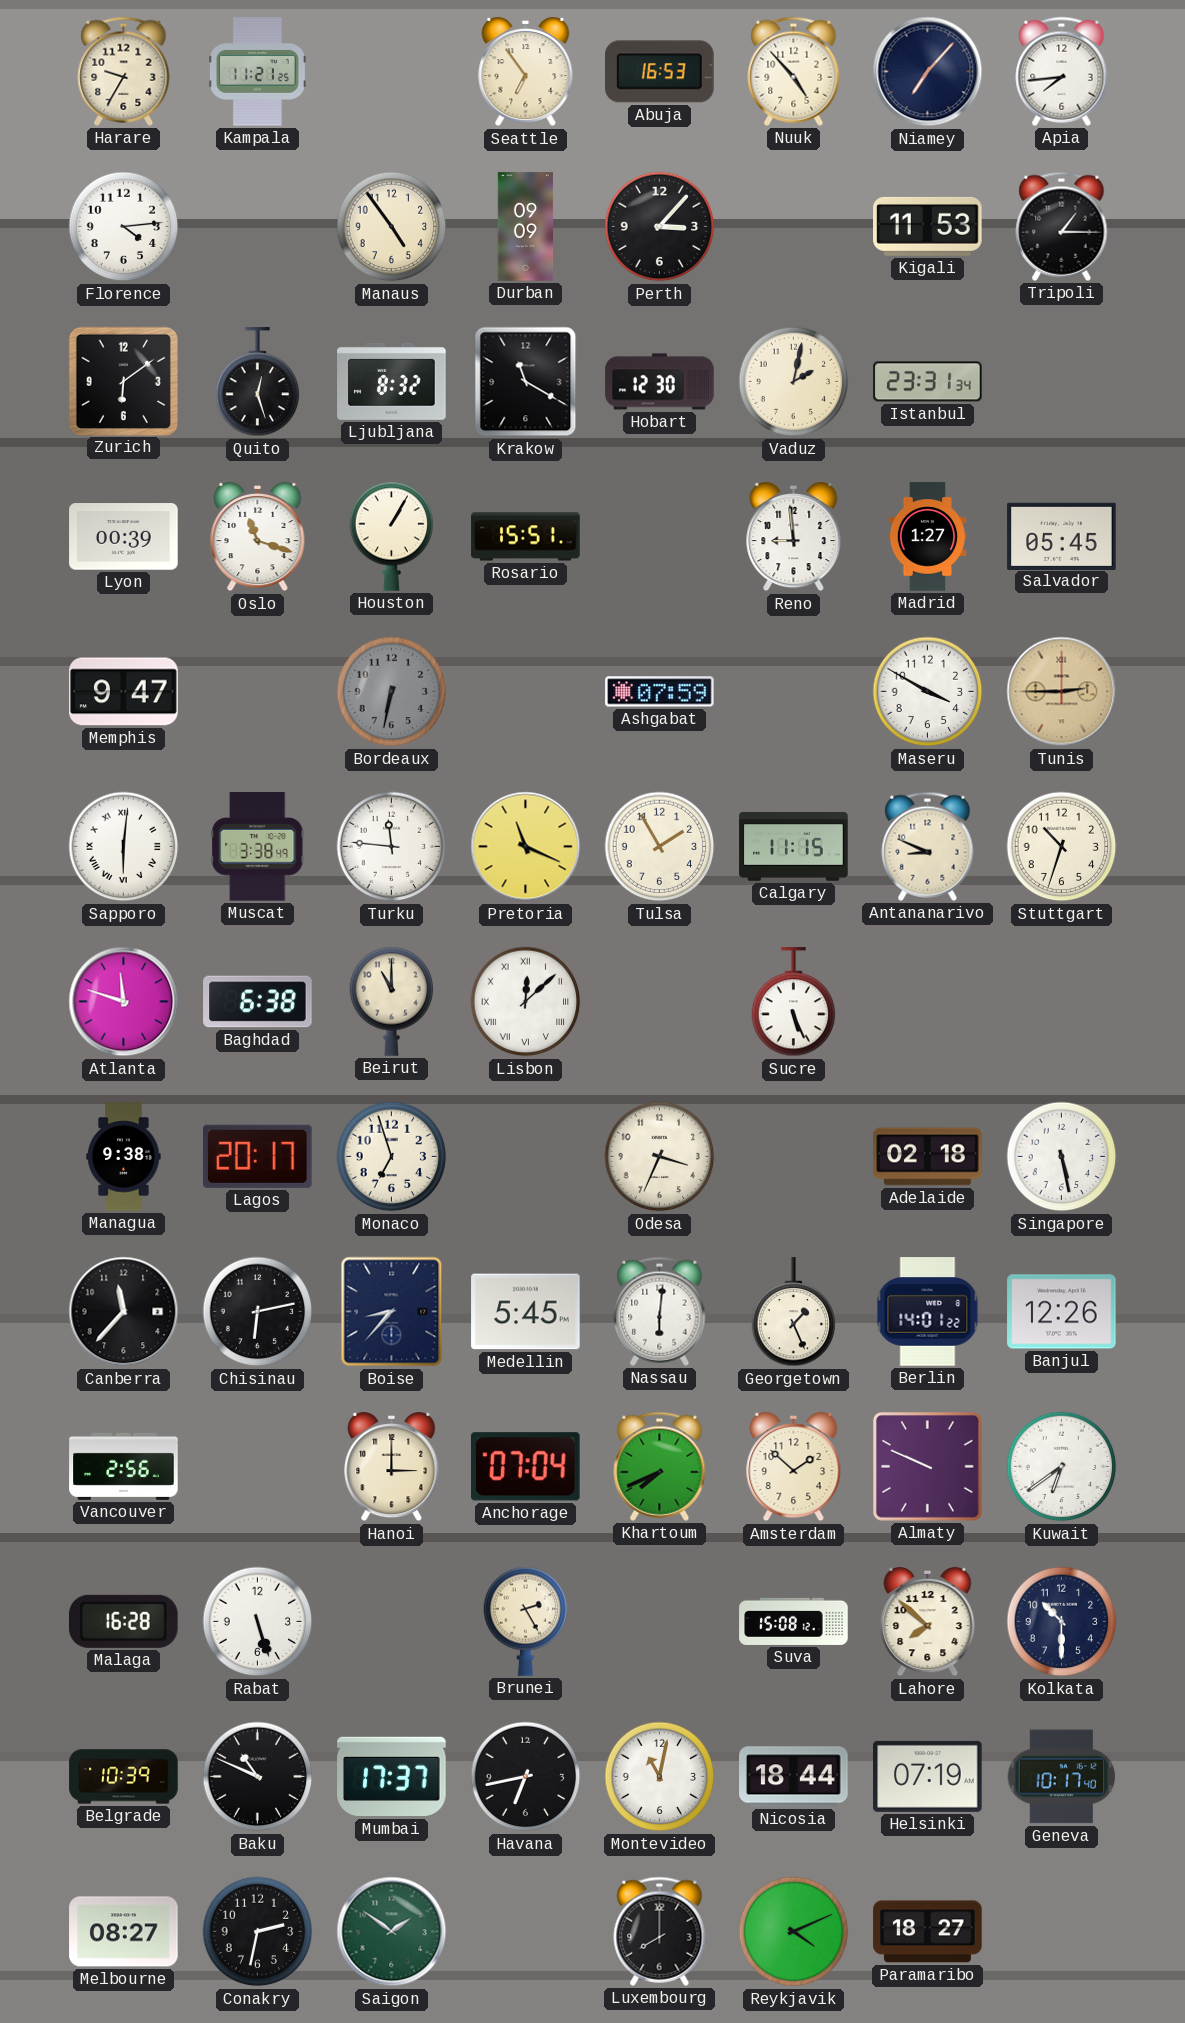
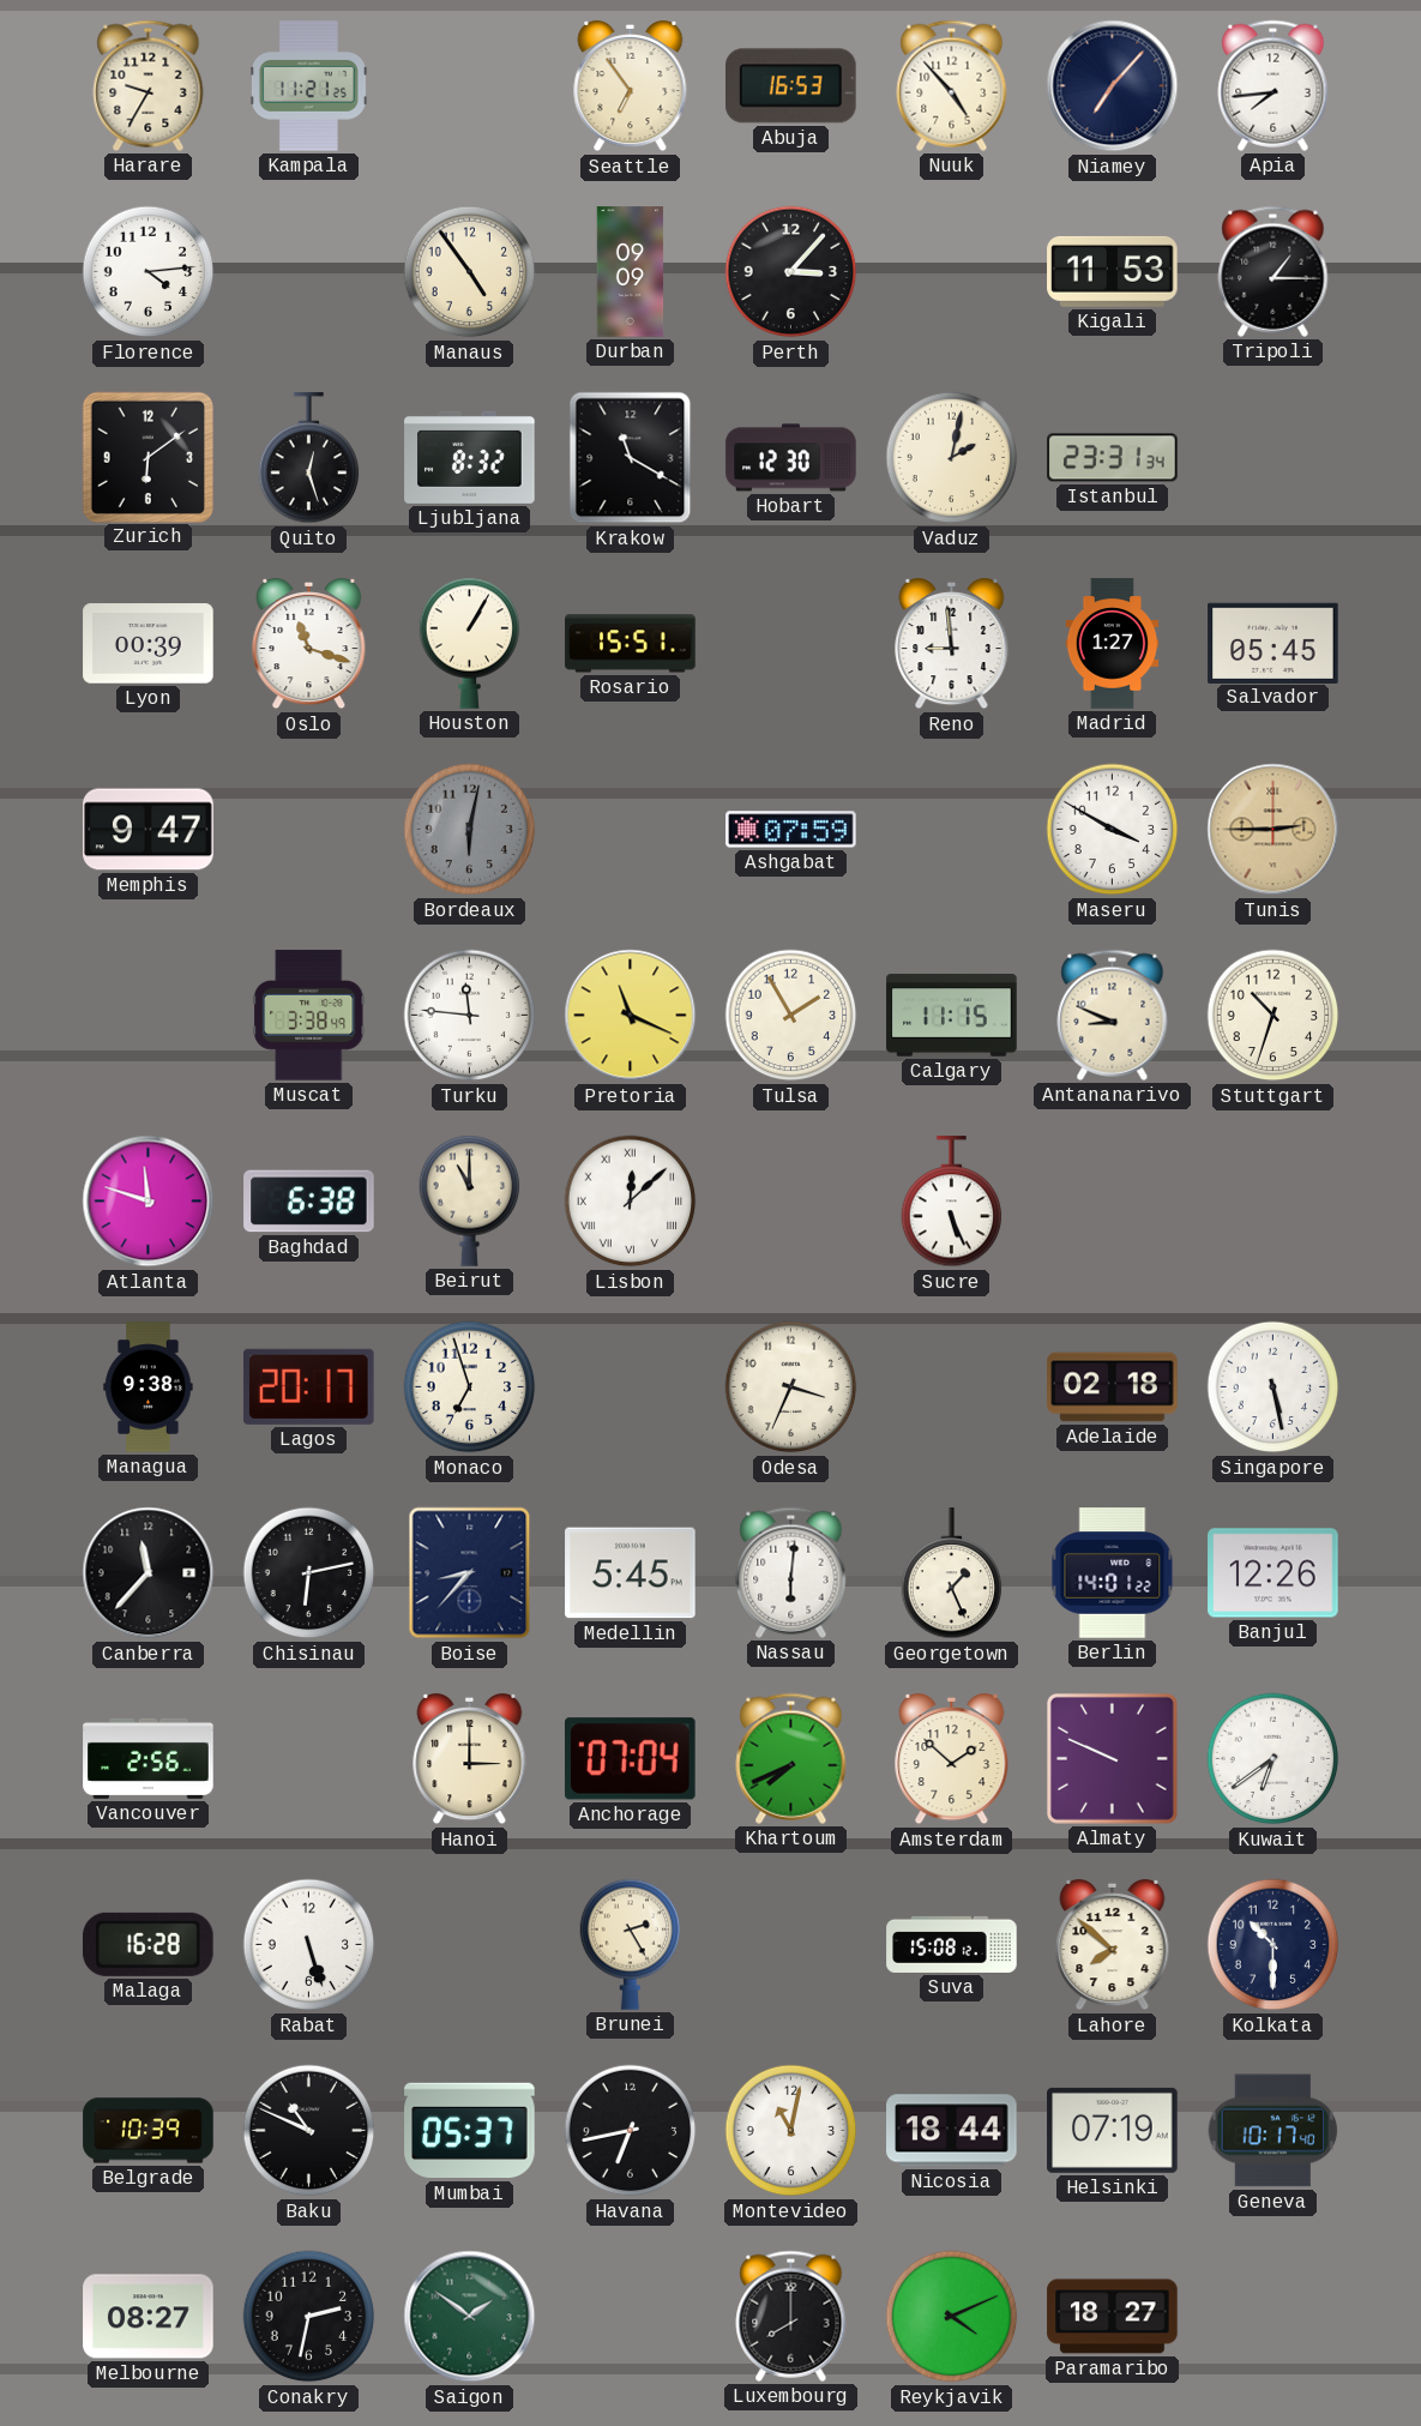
Bordeaux: 6:32 -> 6:02
Sapporo: 6:01 -> none
Mumbai: 17:37 -> 05:37
